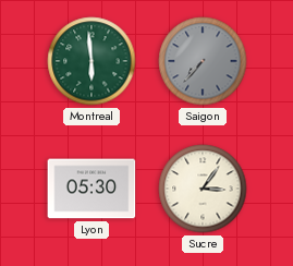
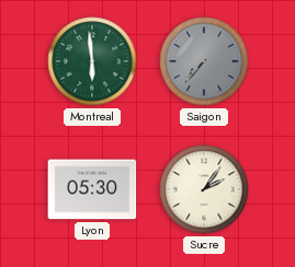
Sucre: 3:06 -> 2:06
